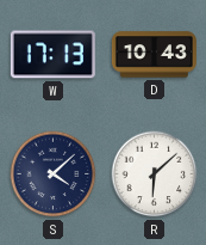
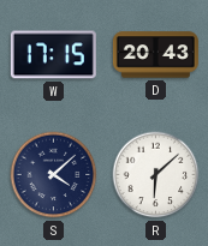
W: 17:13 -> 17:15
D: 10:43 -> 20:43
